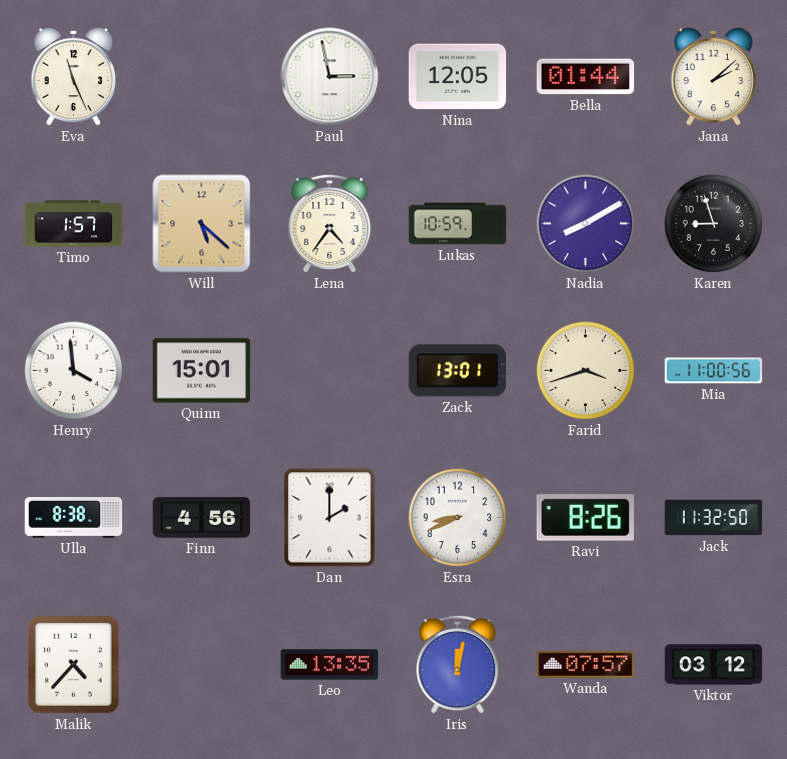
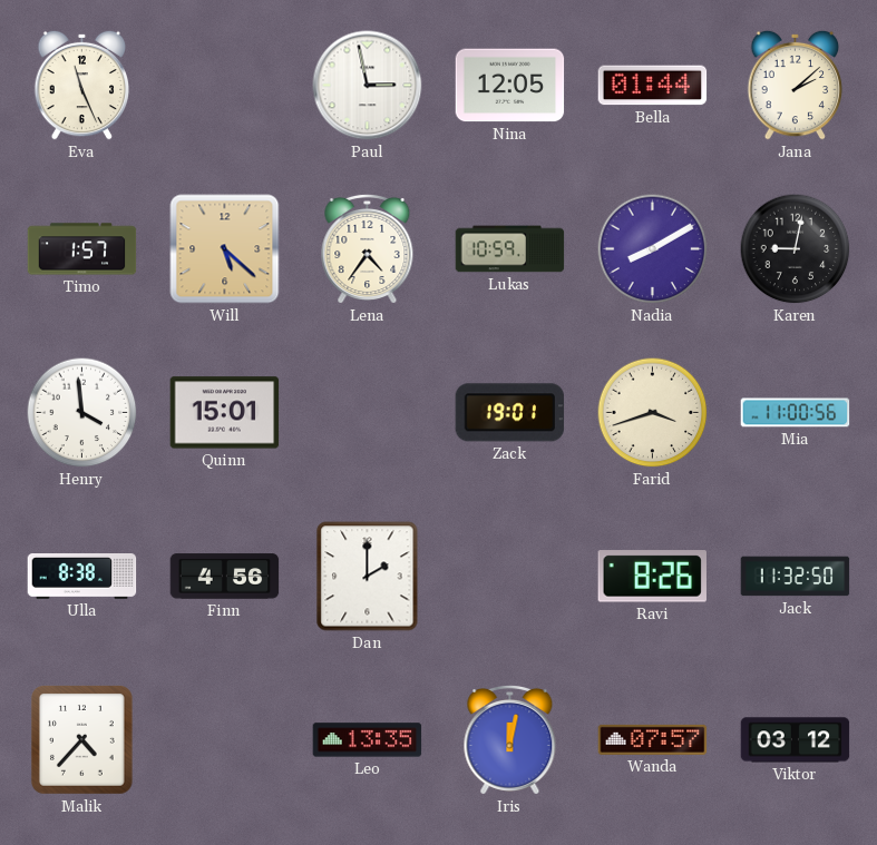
Karen: 8:57 -> 9:02
Zack: 13:01 -> 19:01
Esra: 8:41 -> none
